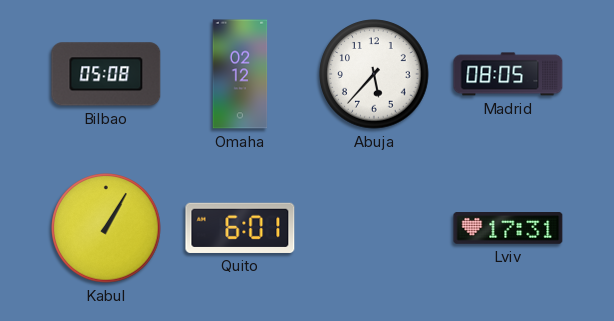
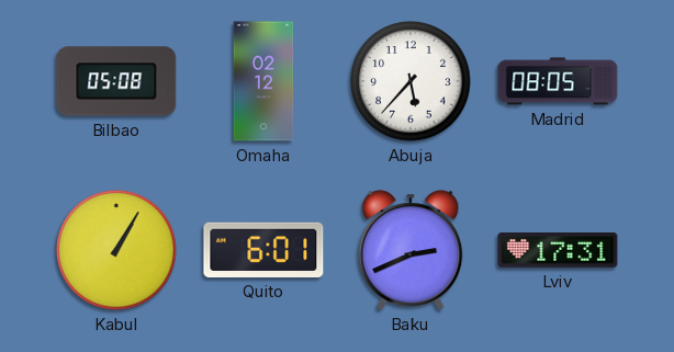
Baku: none -> 2:41
